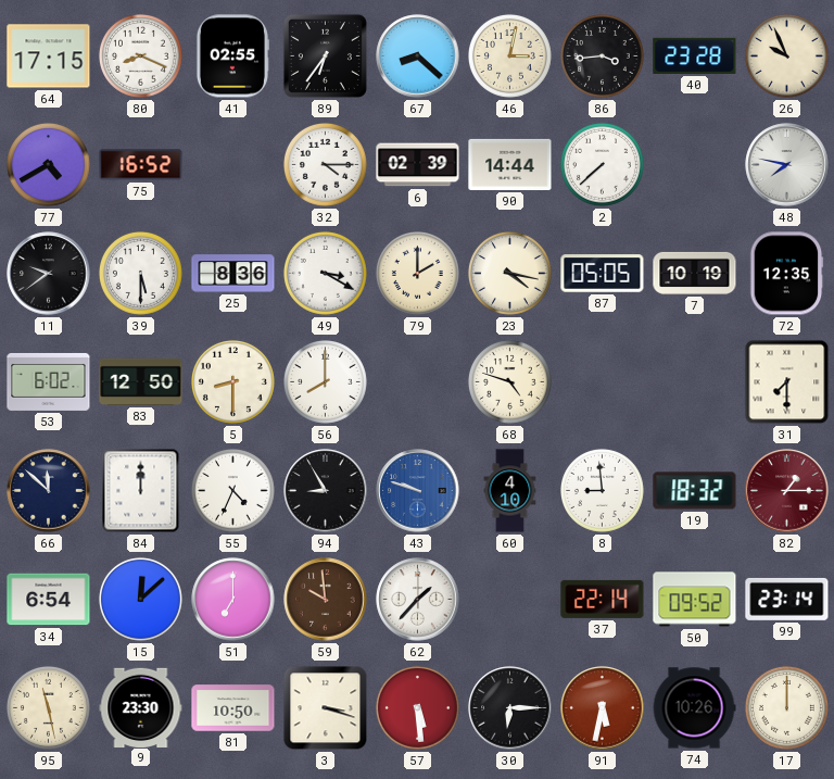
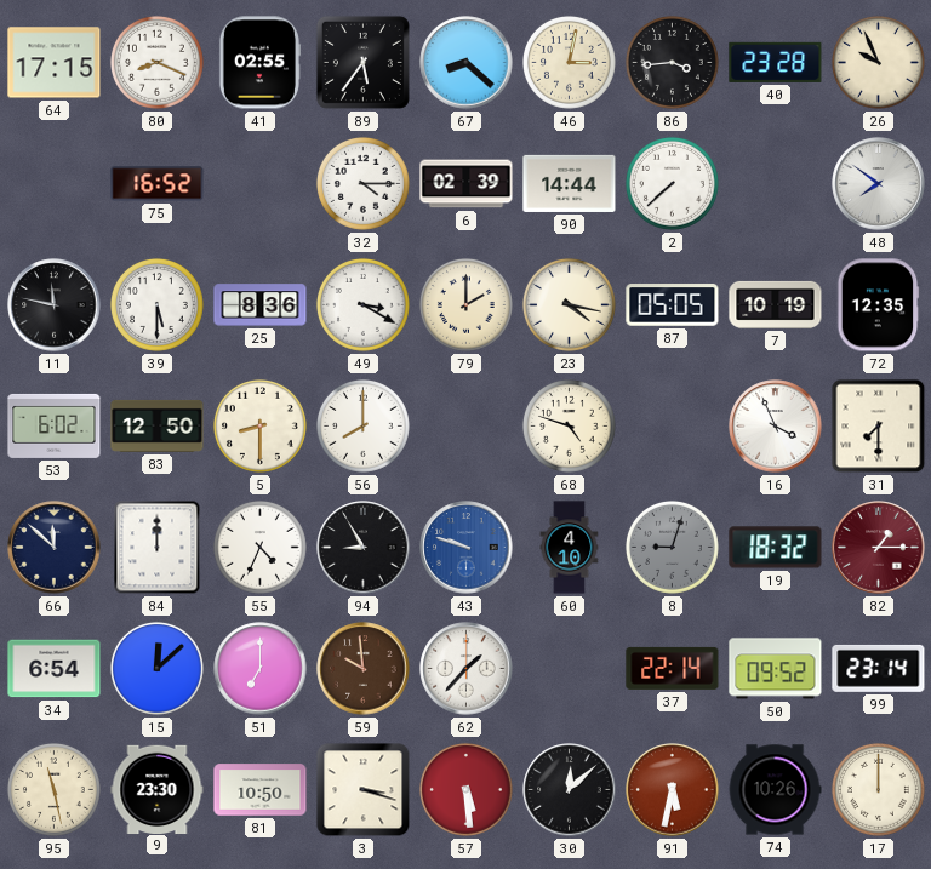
89: 6:36 -> 5:36
77: 4:40 -> none
48: 7:47 -> 7:51
11: 9:39 -> 11:47
16: none -> 3:56
8: 8:59 -> 9:03
8 dial: white -> grey
30: 6:15 -> 12:08
